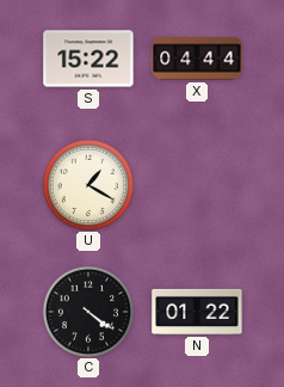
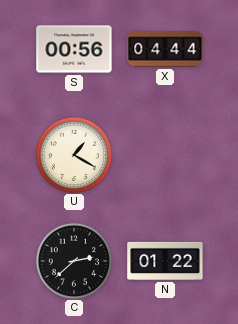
S: 15:22 -> 00:56
C: 4:21 -> 2:38
